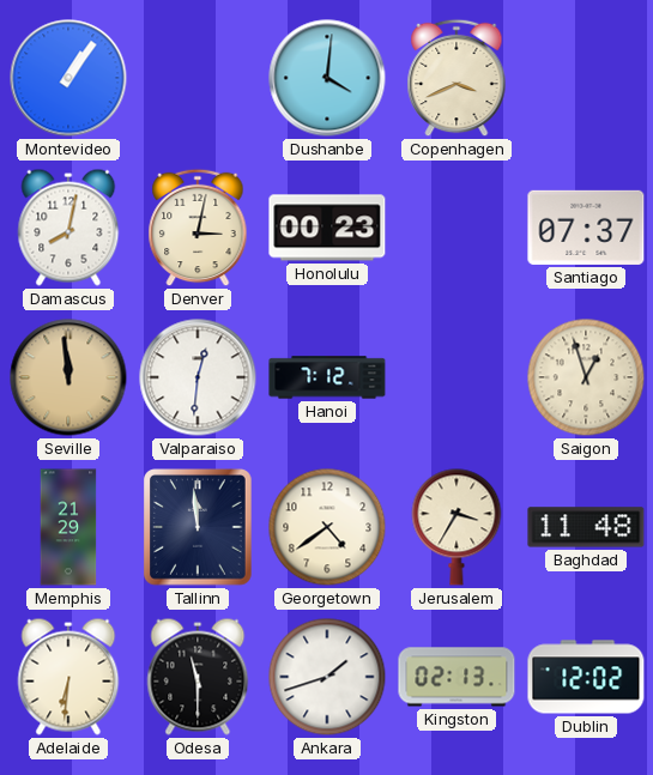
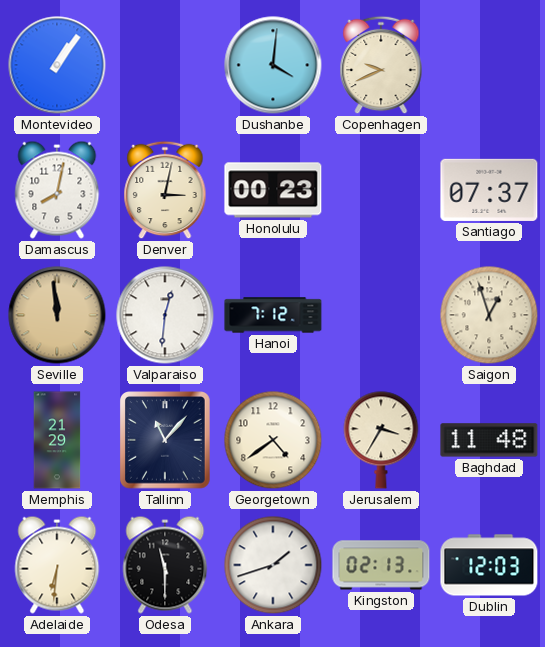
Copenhagen: 3:41 -> 9:41
Tallinn: 11:59 -> 11:07
Dublin: 12:02 -> 12:03
